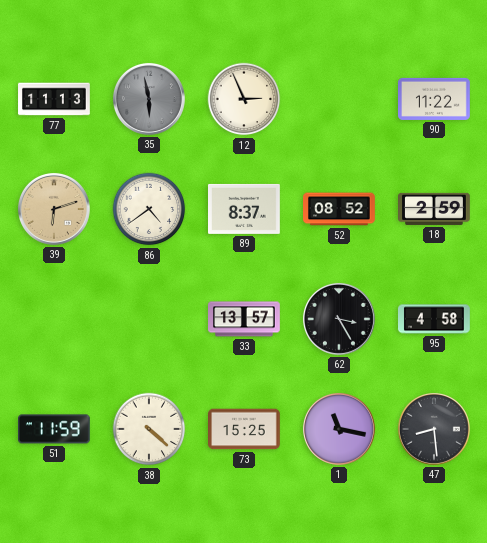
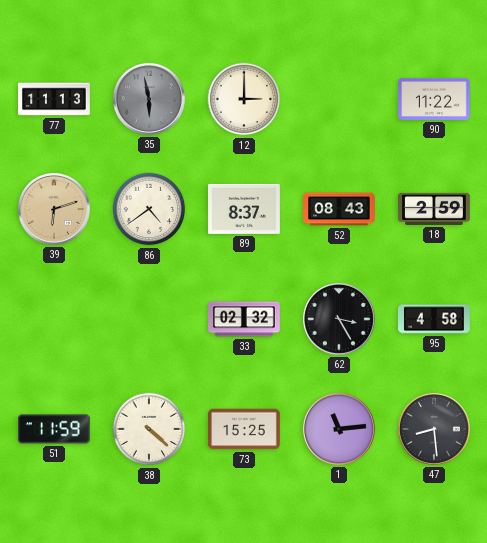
12: 2:56 -> 3:00
52: 08:52 -> 08:43
33: 13:57 -> 02:32
1: 11:17 -> 11:14
